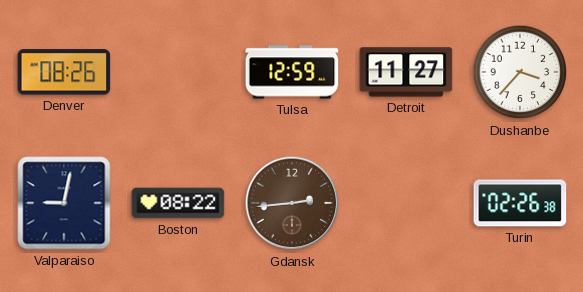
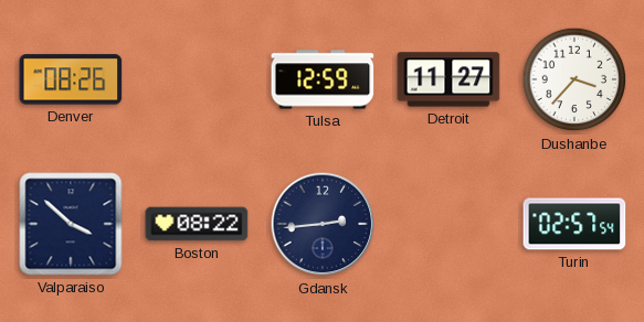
Valparaiso: 9:02 -> 3:52
Gdansk dial: brown -> navy
Turin: 02:26 -> 02:57
